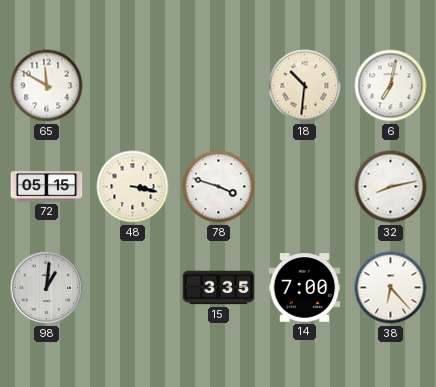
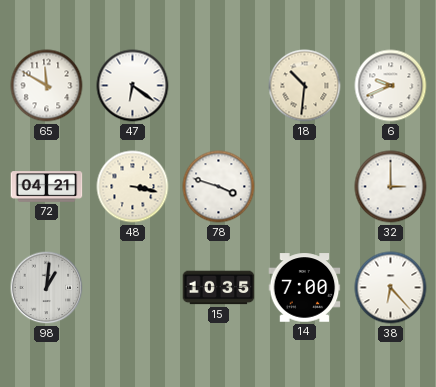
47: none -> 6:21
6: 7:02 -> 9:41
72: 05:15 -> 04:21
32: 8:13 -> 3:00
15: 3:35 -> 10:35
